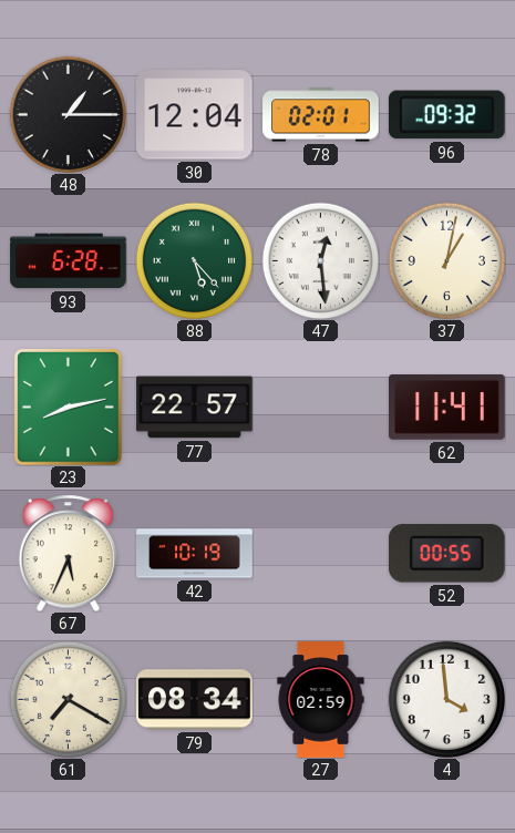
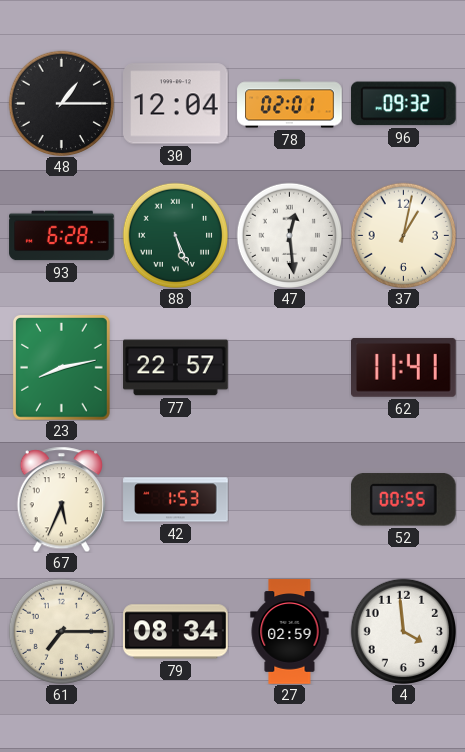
88: 5:23 -> 5:26
42: 10:19 -> 1:53
61: 7:20 -> 7:15
